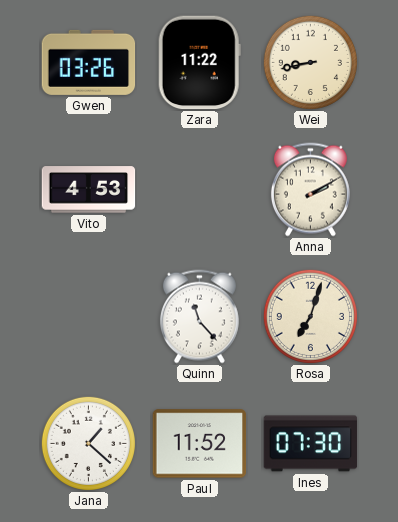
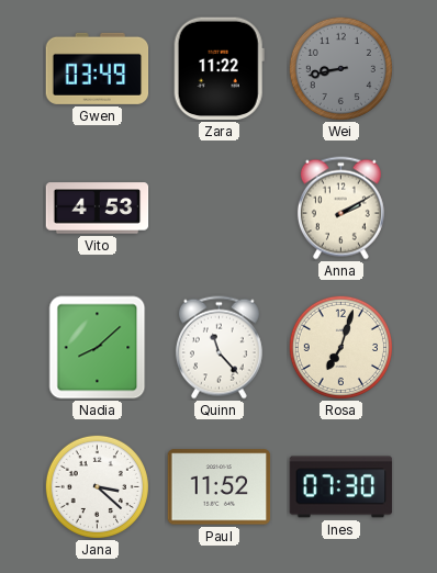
Gwen: 03:26 -> 03:49
Wei dial: cream -> grey
Nadia: none -> 8:08
Jana: 1:22 -> 3:22
